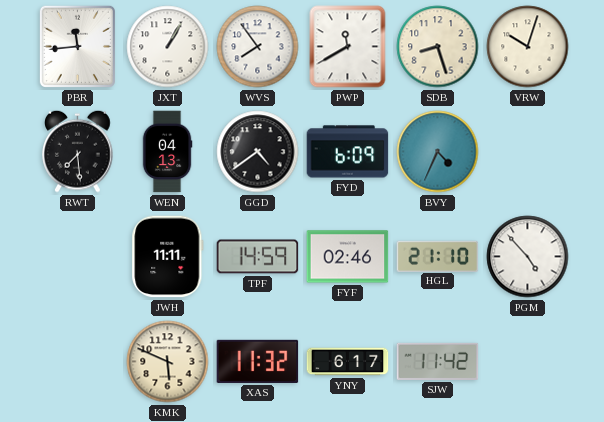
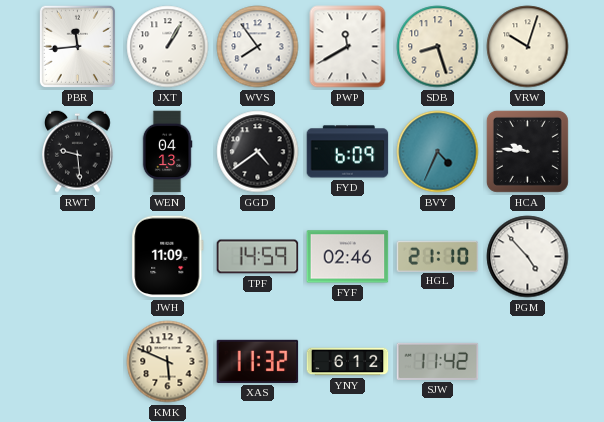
RWT: 7:29 -> 9:29
HCA: none -> 9:46
JWH: 11:11 -> 11:09
YNY: 6:17 -> 6:12
